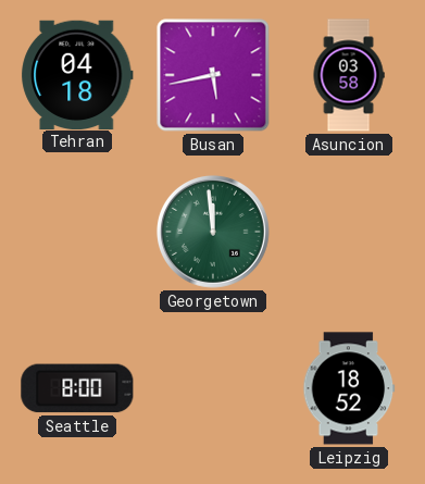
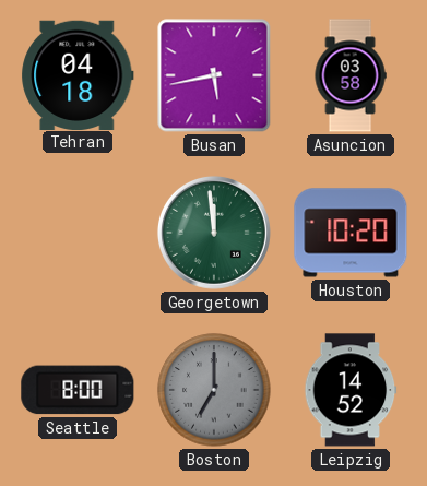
Houston: none -> 10:20
Boston: none -> 7:00
Leipzig: 18:52 -> 14:52
